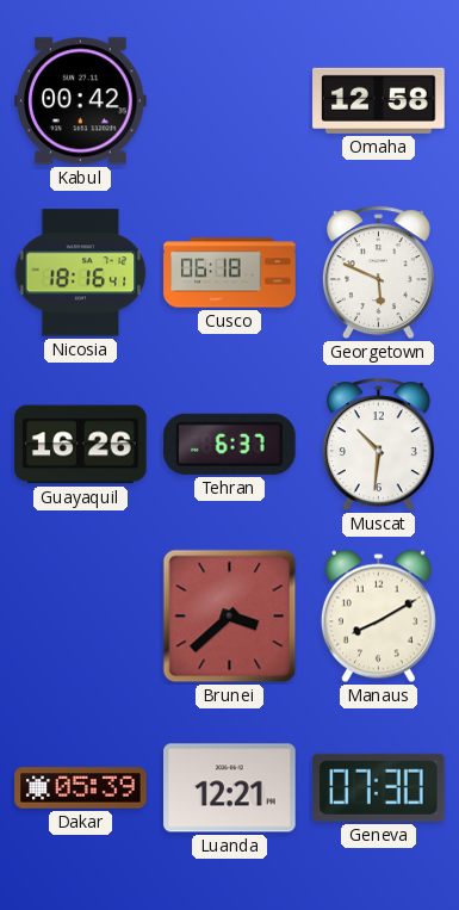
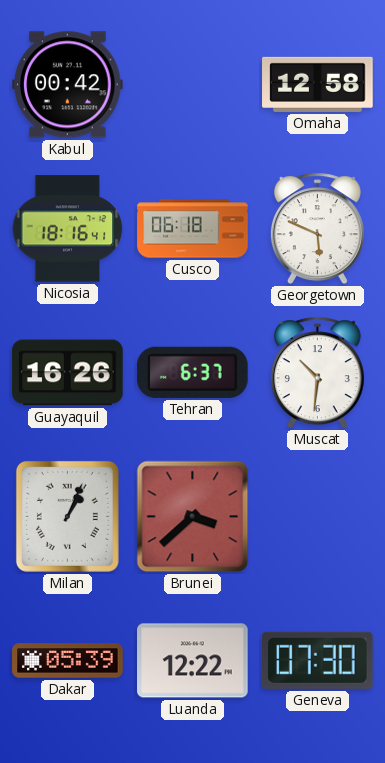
Milan: none -> 1:04
Manaus: 8:10 -> none
Luanda: 12:21 -> 12:22
